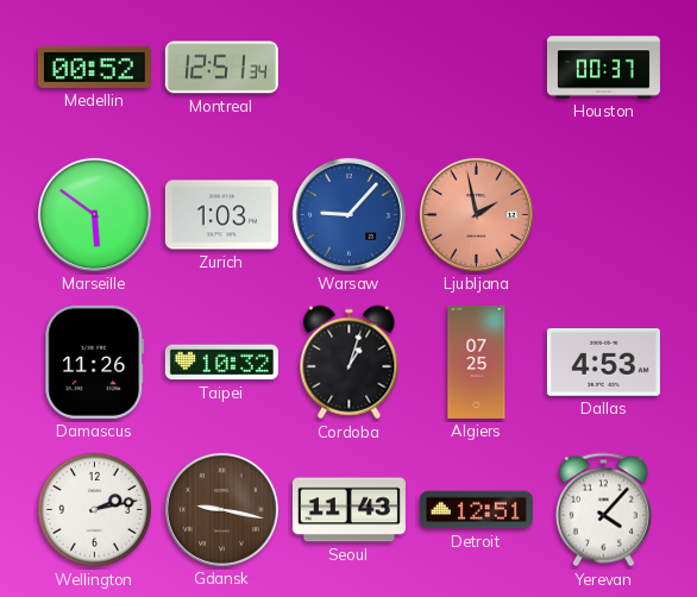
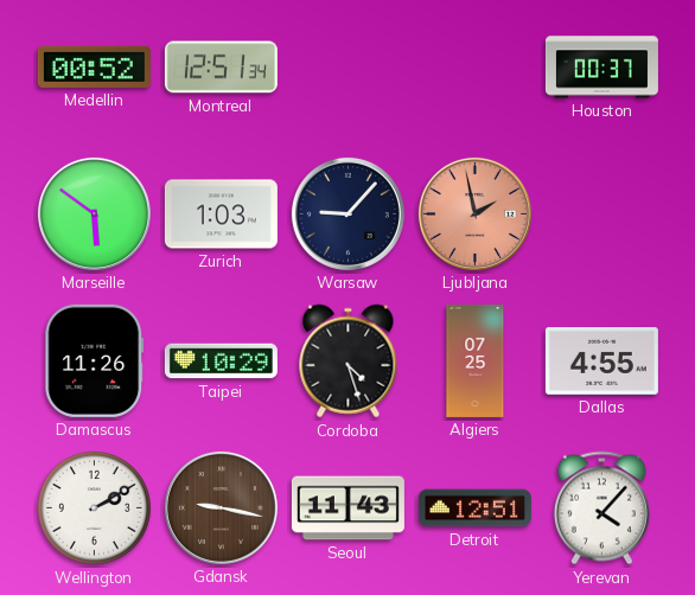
Warsaw dial: blue -> navy
Taipei: 10:32 -> 10:29
Cordoba: 1:03 -> 4:27
Dallas: 4:53 -> 4:55
Wellington: 2:13 -> 2:10
